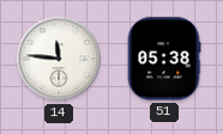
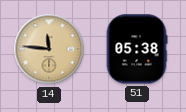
14 dial: white -> champagne
